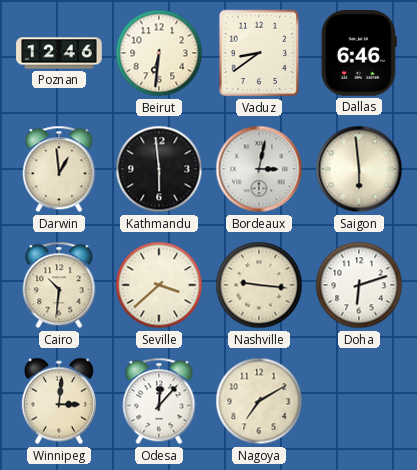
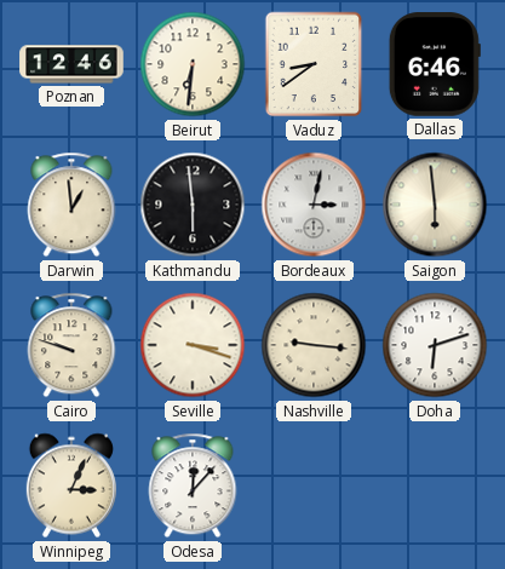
Cairo: 10:31 -> 9:48
Seville: 3:38 -> 3:18
Winnipeg: 3:01 -> 3:04
Nagoya: 7:10 -> none
